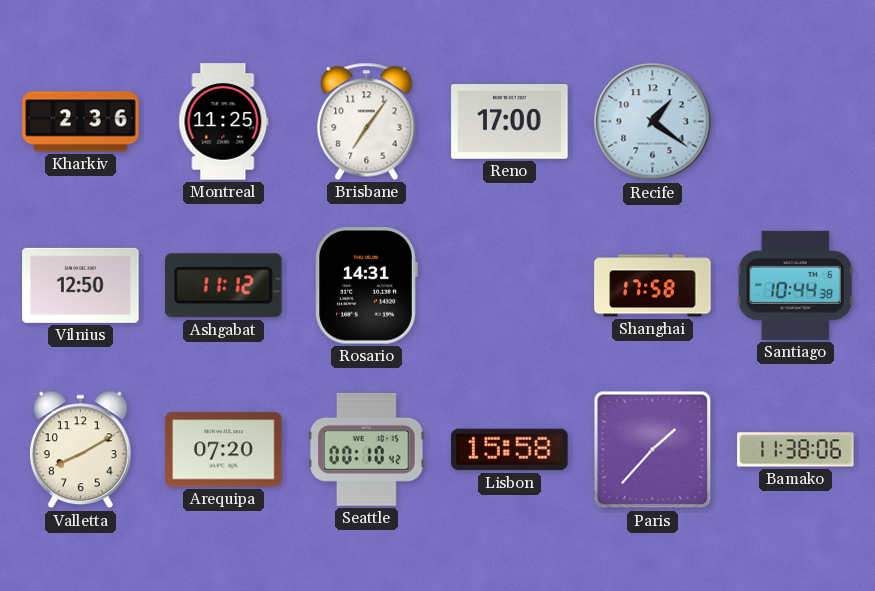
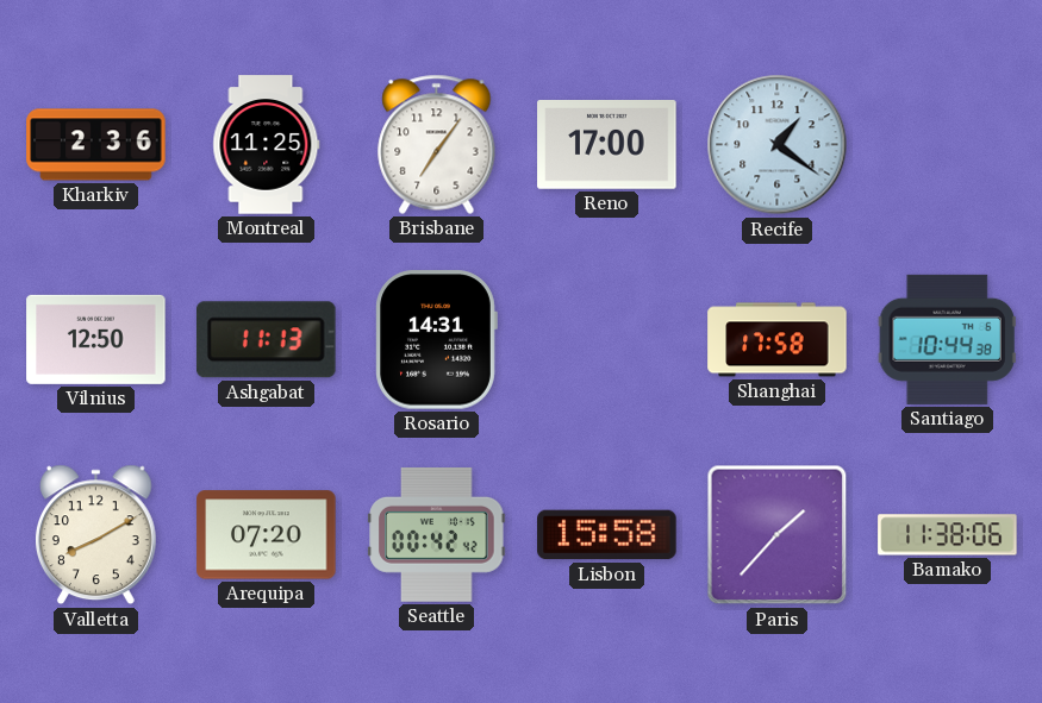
Ashgabat: 11:12 -> 11:13
Seattle: 00:10 -> 00:42
